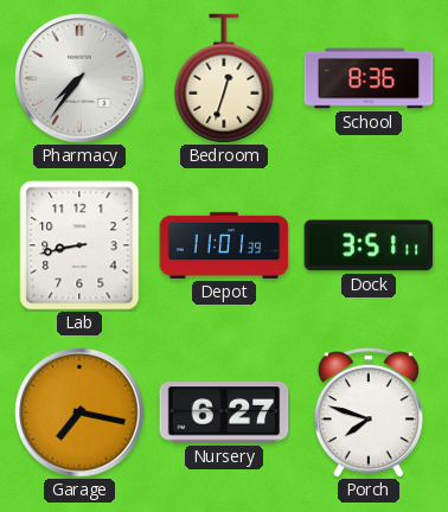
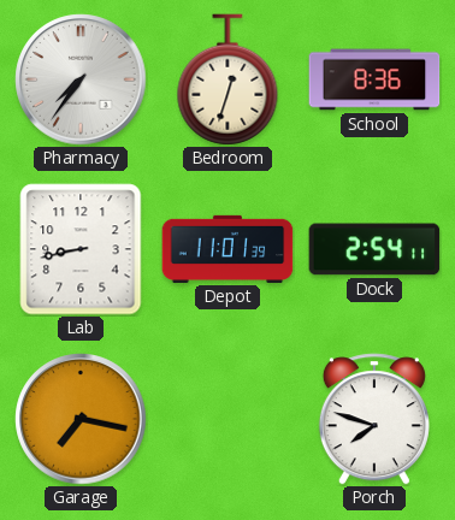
Dock: 3:51 -> 2:54
Nursery: 6:27 -> none
